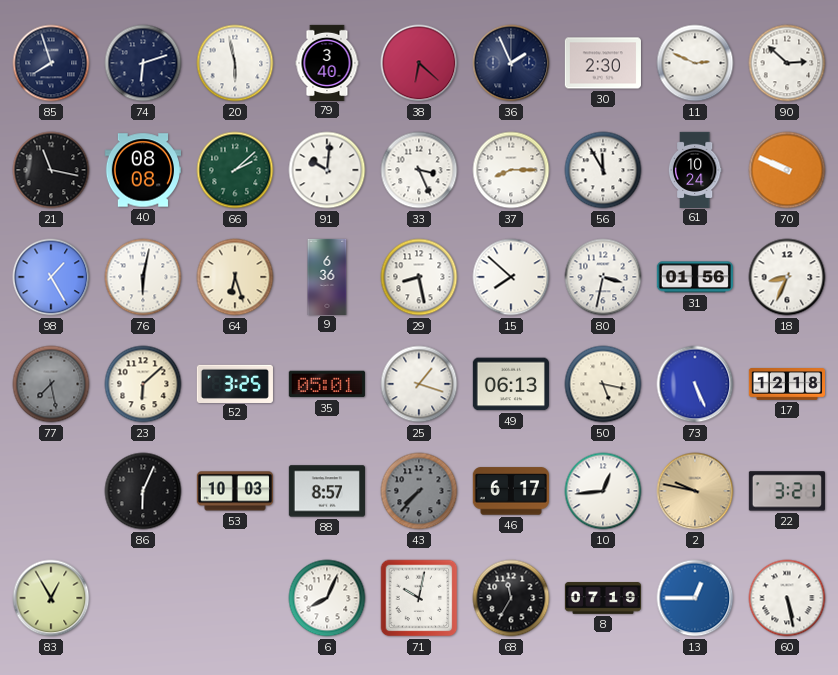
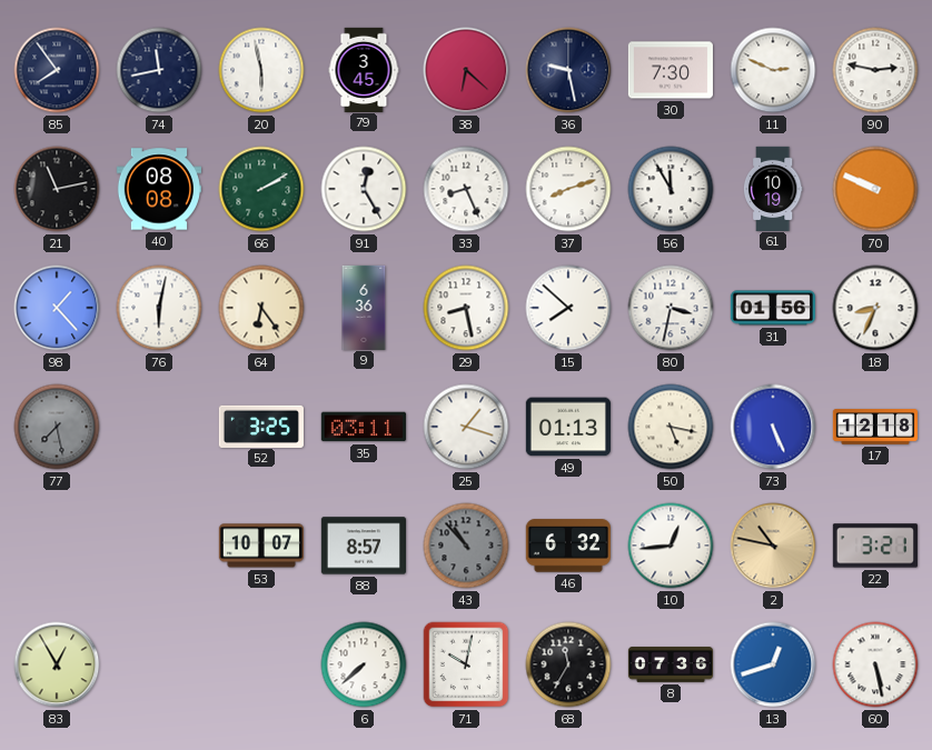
85: 7:57 -> 7:54
74: 6:12 -> 11:43
79: 3:40 -> 3:45
36: 1:56 -> 9:28
30: 2:30 -> 7:30
90: 2:52 -> 2:47
21: 11:17 -> 11:13
66: 2:08 -> 2:10
91: 10:01 -> 12:25
33: 3:26 -> 8:26
37: 8:15 -> 8:12
61: 10:24 -> 10:19
98: 1:25 -> 1:23
64: 6:27 -> 6:24
23: 6:08 -> none
35: 05:01 -> 03:11
49: 06:13 -> 01:13
86: 6:04 -> none
53: 10:03 -> 10:07
43: 7:37 -> 10:53
46: 6:17 -> 6:32
2: 9:47 -> 10:47
6: 8:04 -> 7:38
8: 07:19 -> 07:36
13: 12:45 -> 12:42
